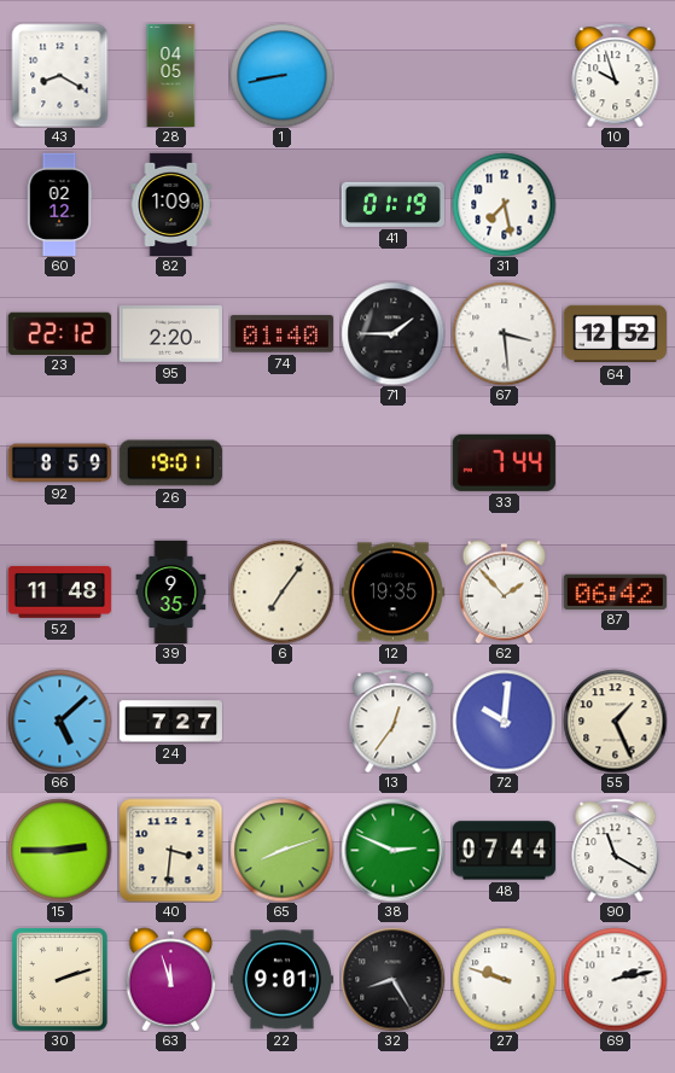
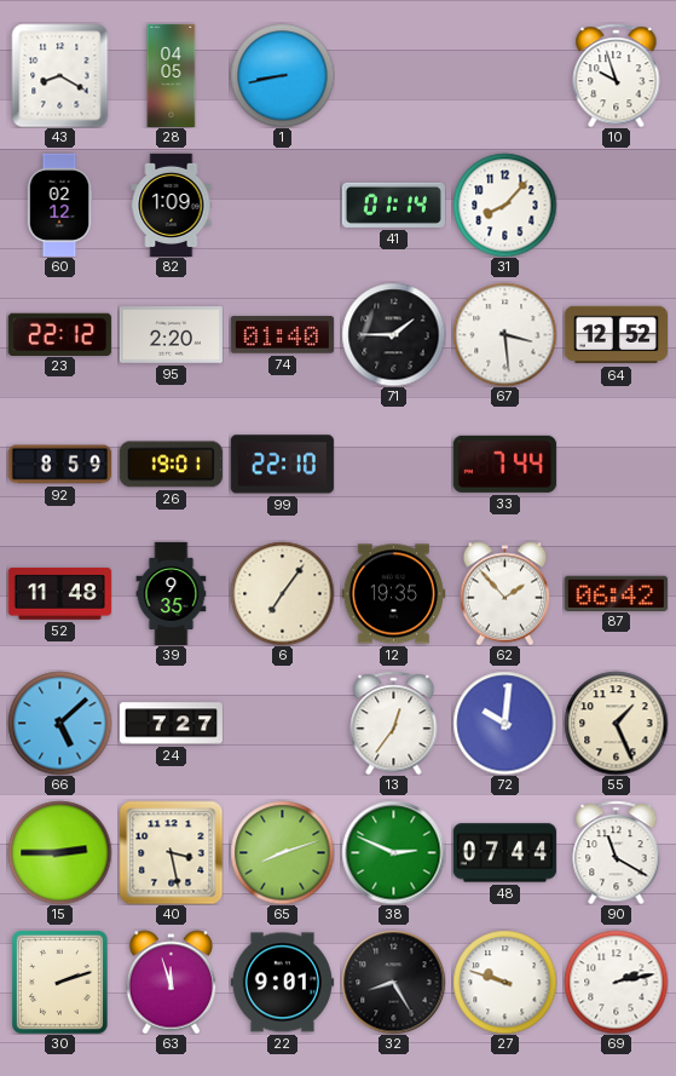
41: 01:19 -> 01:14
31: 7:28 -> 8:07
99: none -> 22:10
40: 3:31 -> 3:28
